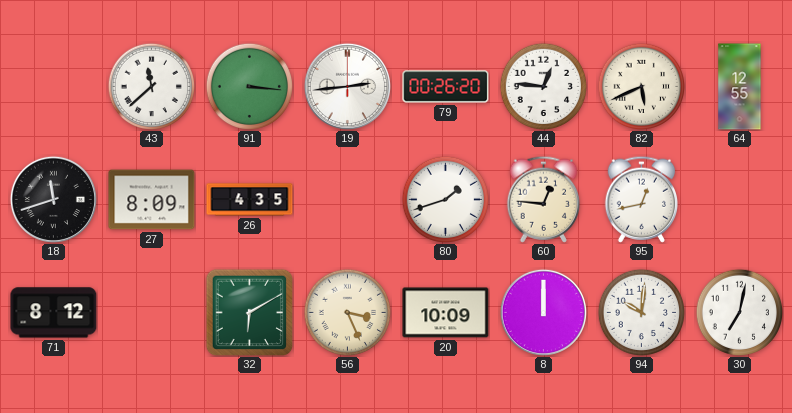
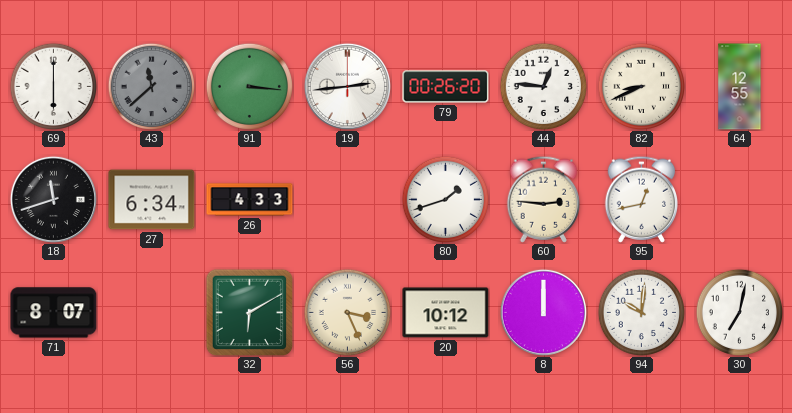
69: none -> 6:00
43 dial: white -> grey
82: 5:41 -> 8:41
27: 8:09 -> 6:34
26: 4:35 -> 4:33
60: 12:46 -> 2:46
71: 8:12 -> 8:07
20: 10:09 -> 10:12
